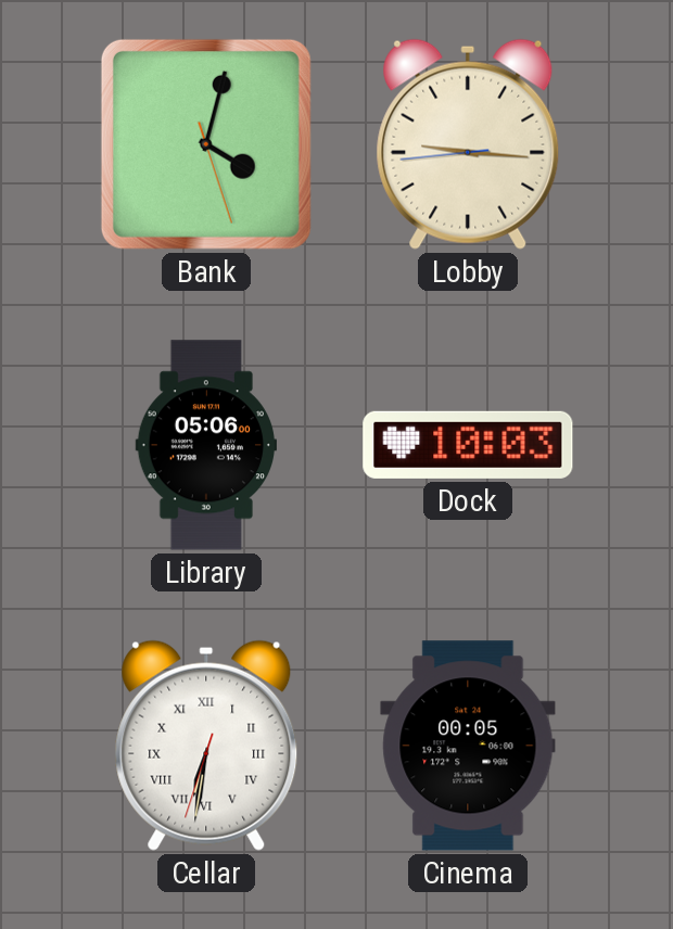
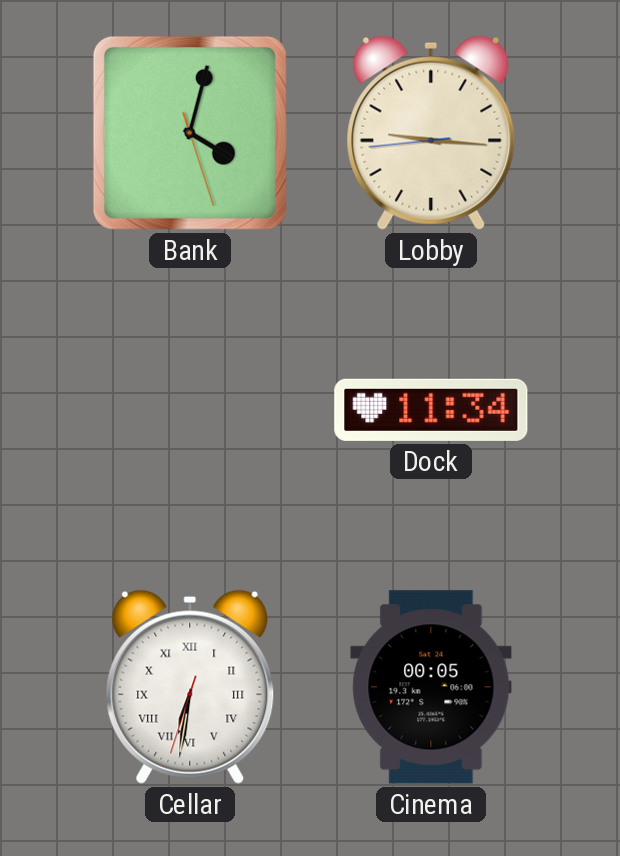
Library: 05:06 -> none
Dock: 10:03 -> 11:34
